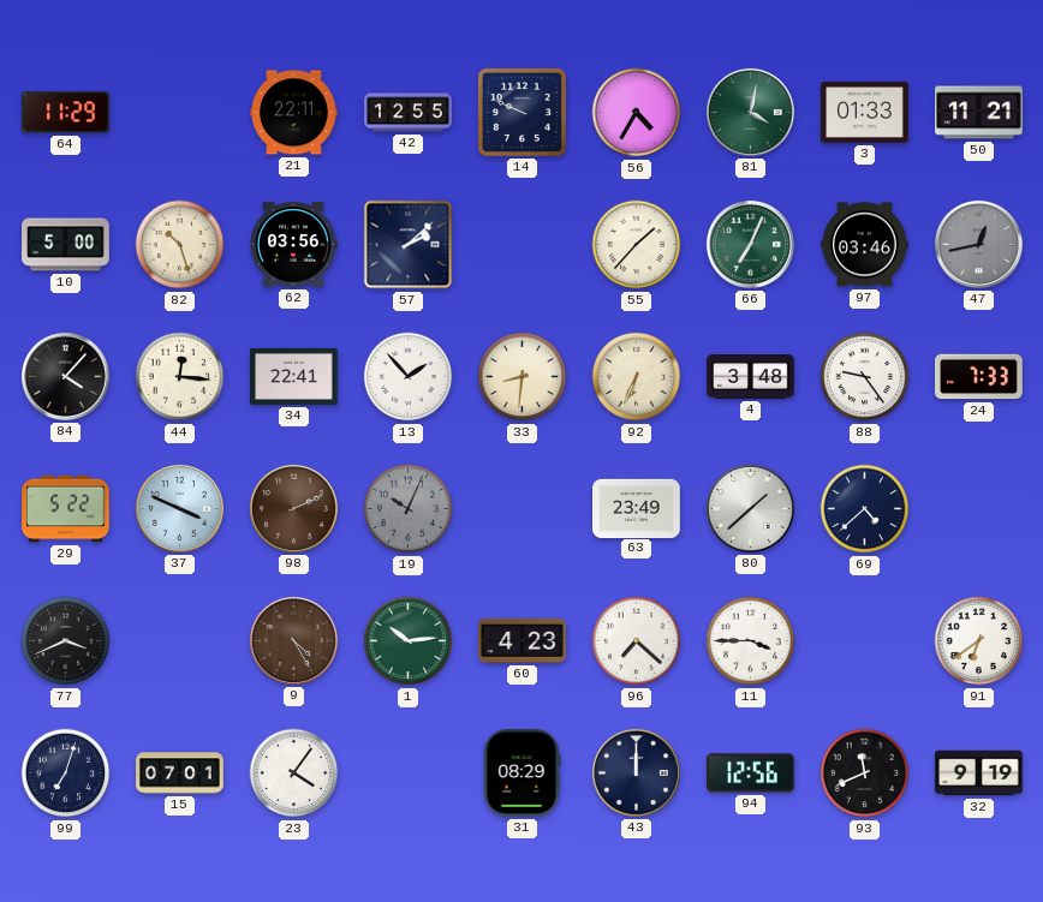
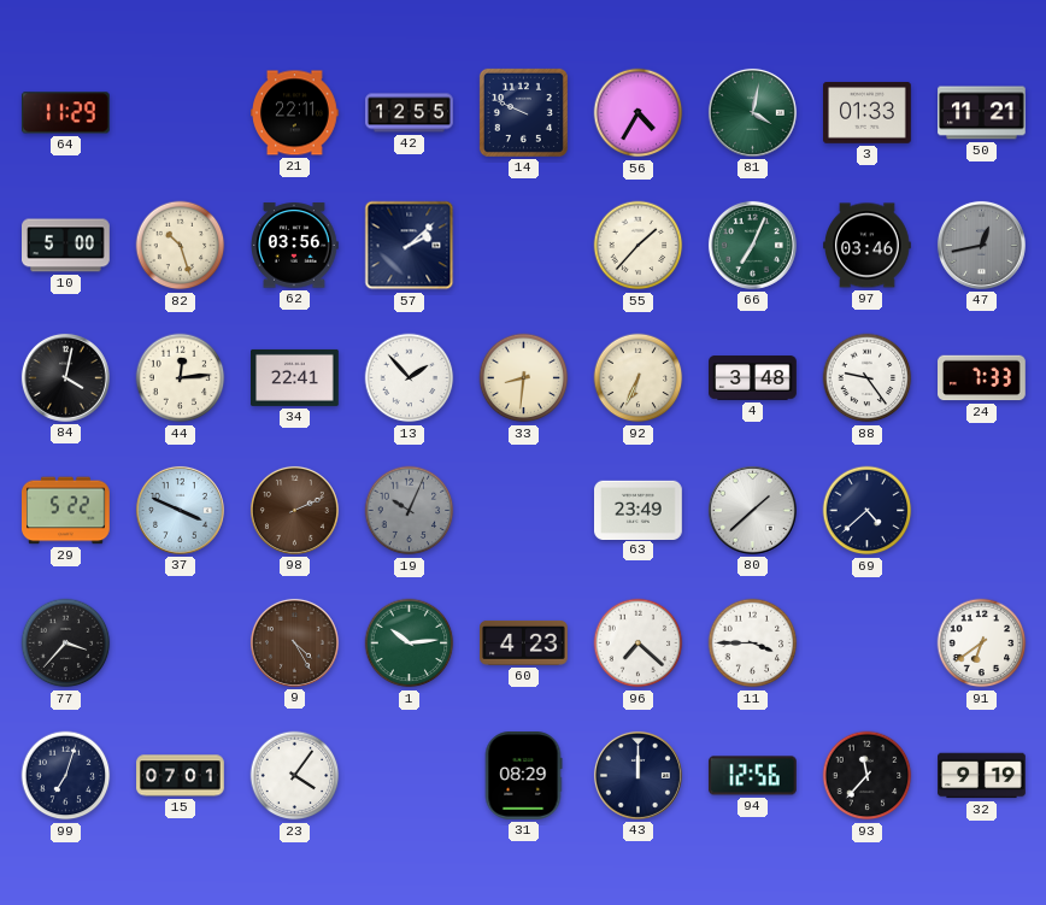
84: 4:07 -> 4:02
44: 12:16 -> 12:14
77: 3:41 -> 3:37
93: 11:41 -> 11:37
